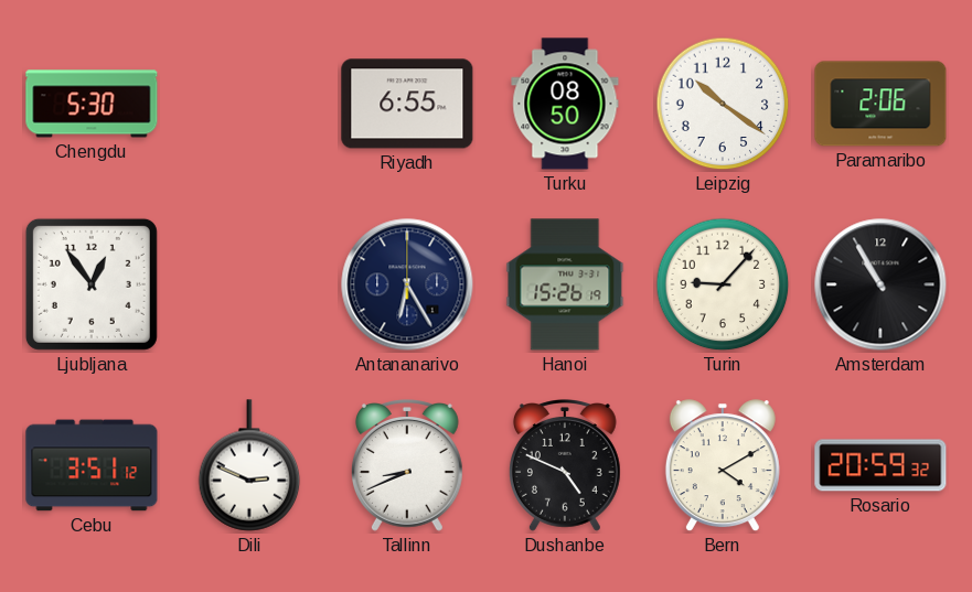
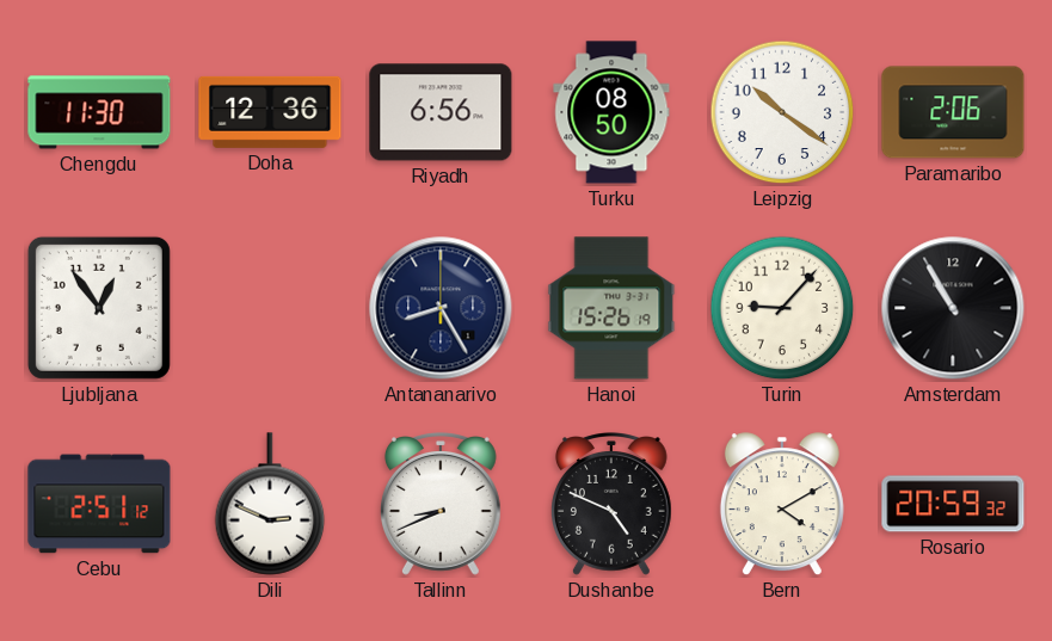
Chengdu: 5:30 -> 11:30
Doha: none -> 12:36
Riyadh: 6:55 -> 6:56
Antananarivo: 6:25 -> 8:25
Cebu: 3:51 -> 2:51
